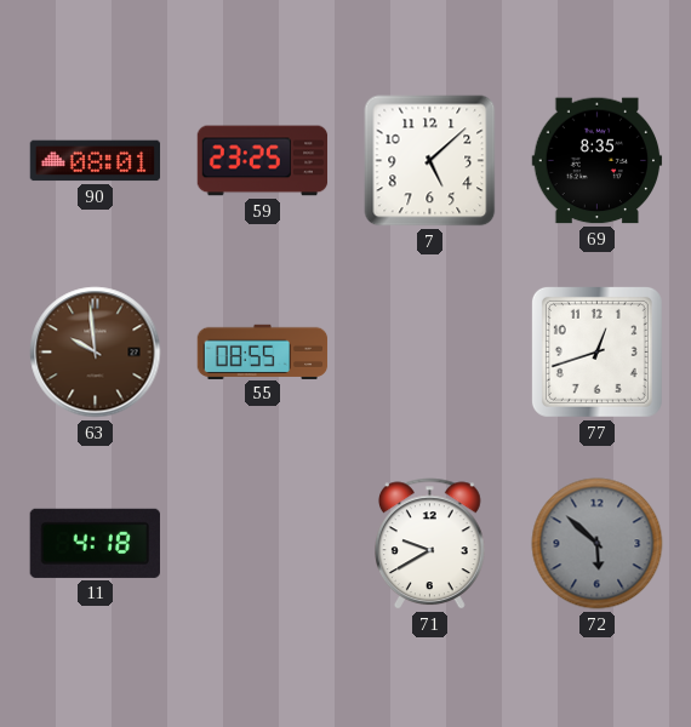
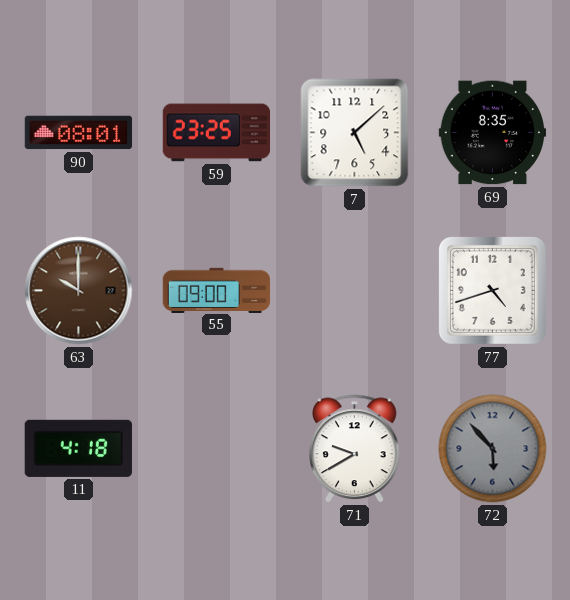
63: 9:59 -> 10:00
55: 08:55 -> 09:00
77: 12:42 -> 4:42
72: 5:52 -> 5:53
